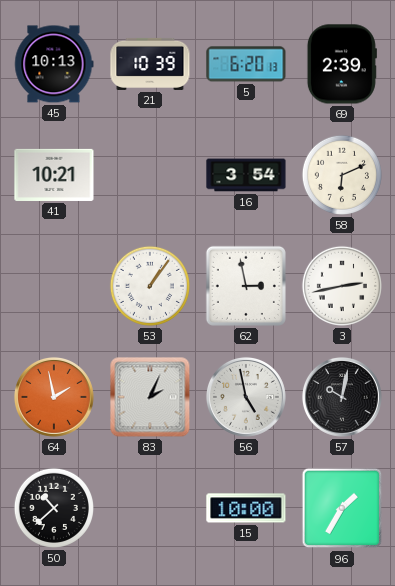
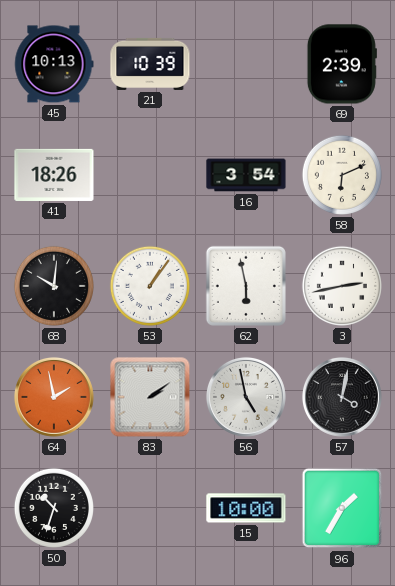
5: 6:20 -> none
41: 10:21 -> 18:26
68: none -> 10:01
62: 2:58 -> 5:58
83: 2:04 -> 2:09
57: 10:02 -> 4:02
50: 10:38 -> 10:33
